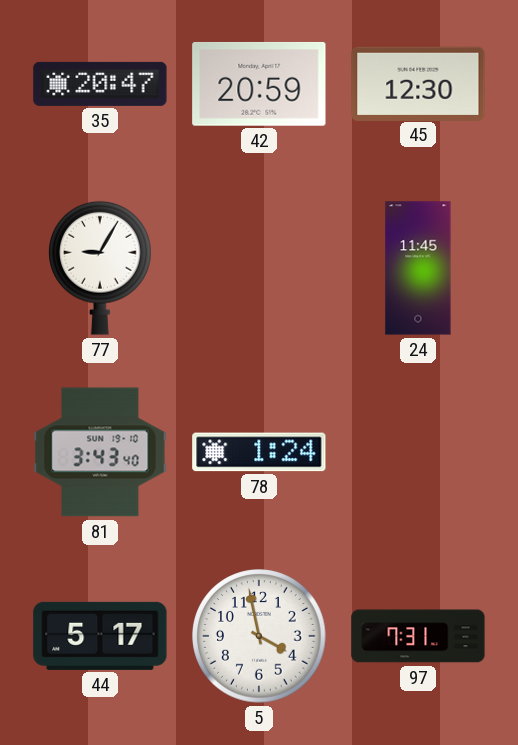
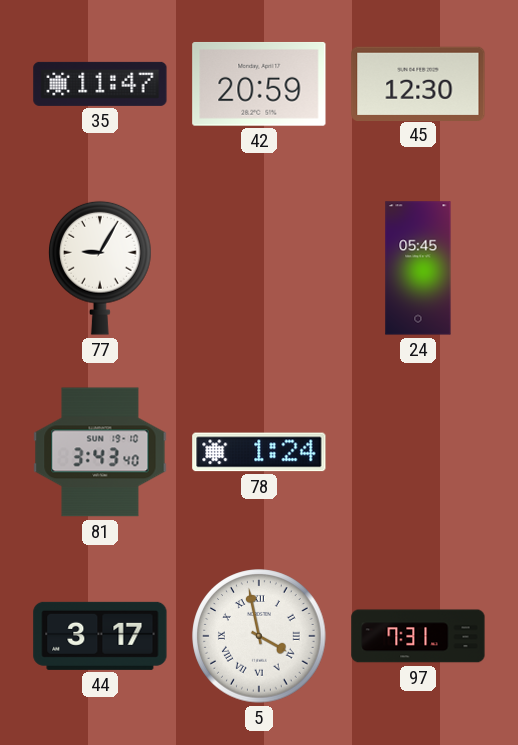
35: 20:47 -> 11:47
24: 11:45 -> 05:45
44: 5:17 -> 3:17
5 numerals: Arabic -> Roman
